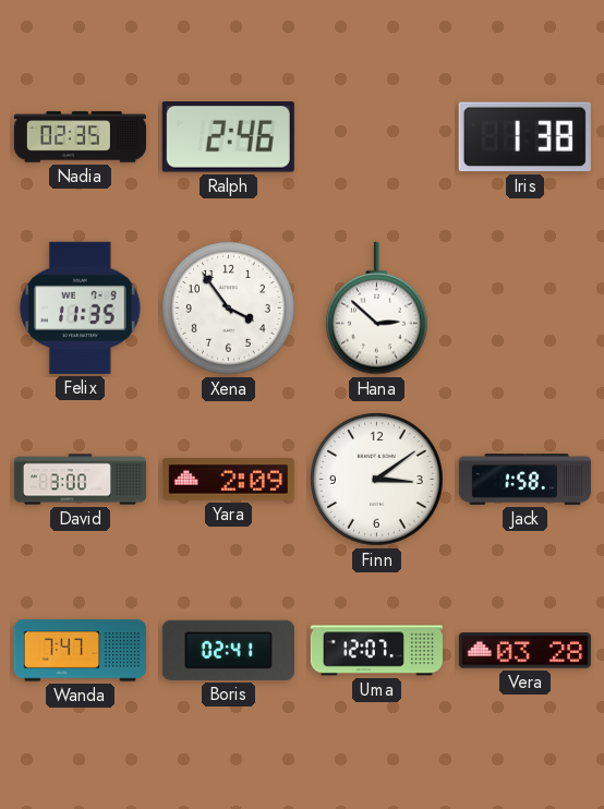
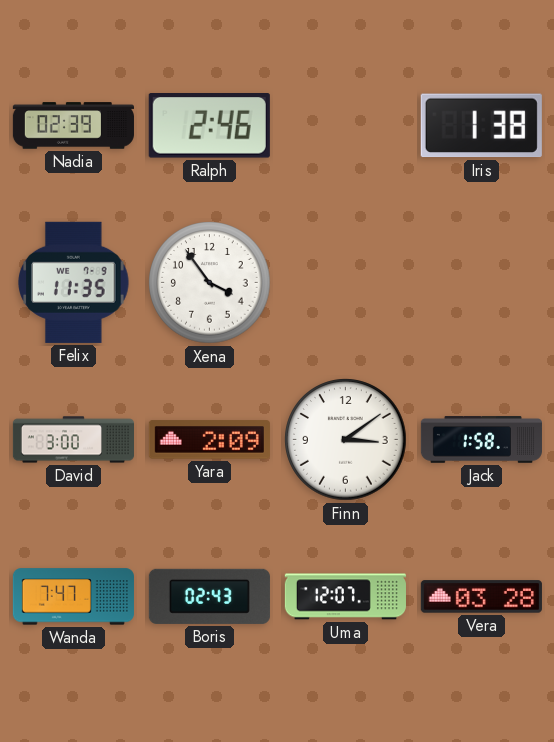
Nadia: 02:35 -> 02:39
Hana: 2:52 -> none
Boris: 02:41 -> 02:43
